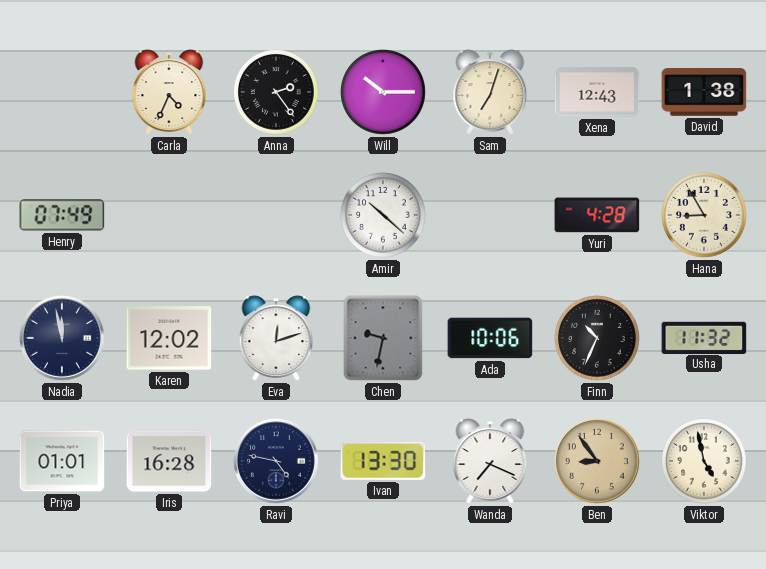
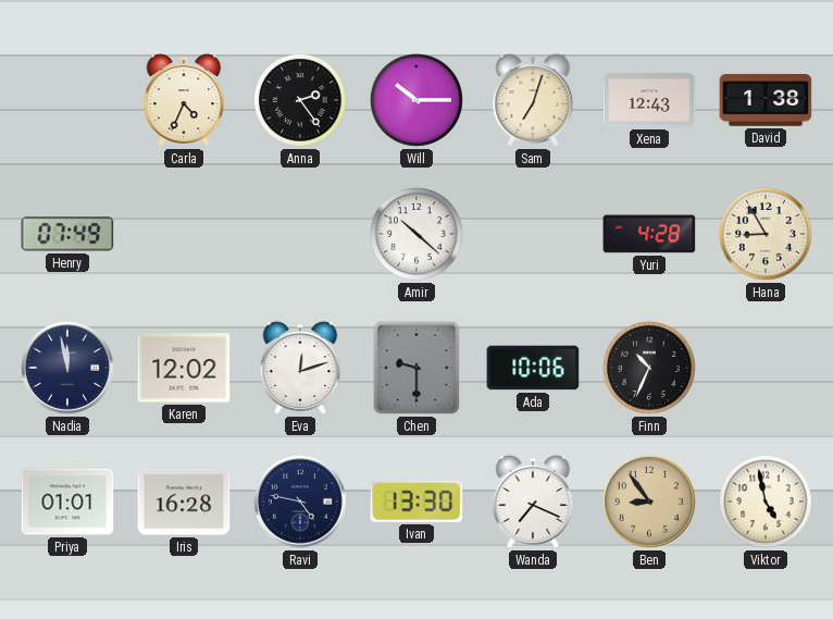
Chen: 9:32 -> 9:30
Usha: 11:32 -> none
